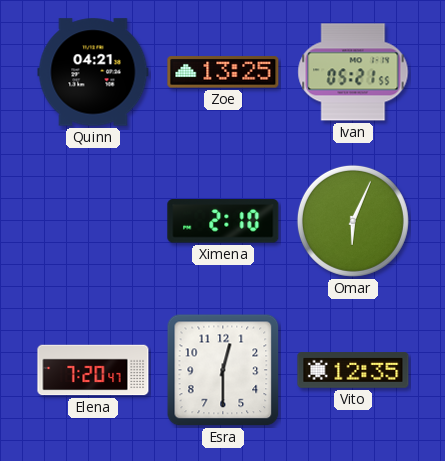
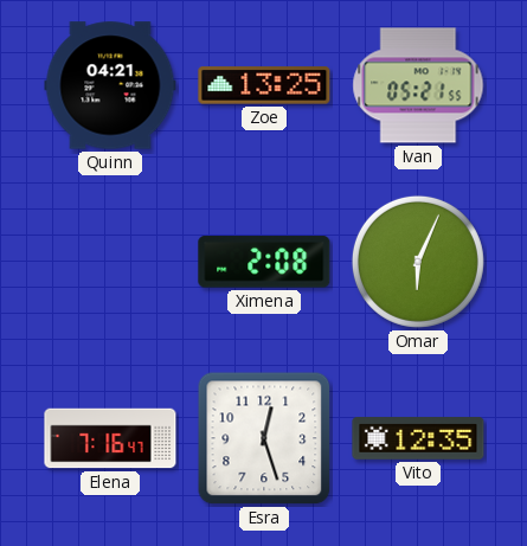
Ximena: 2:10 -> 2:08
Elena: 7:20 -> 7:16
Esra: 12:30 -> 12:27
